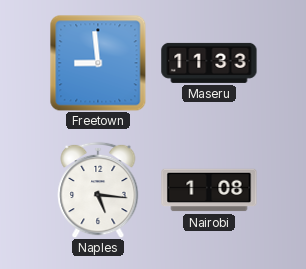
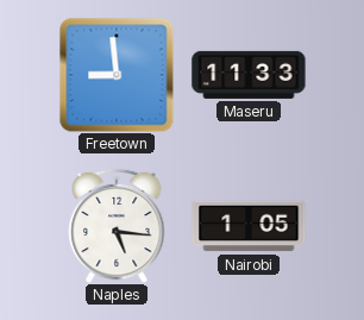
Nairobi: 1:08 -> 1:05
